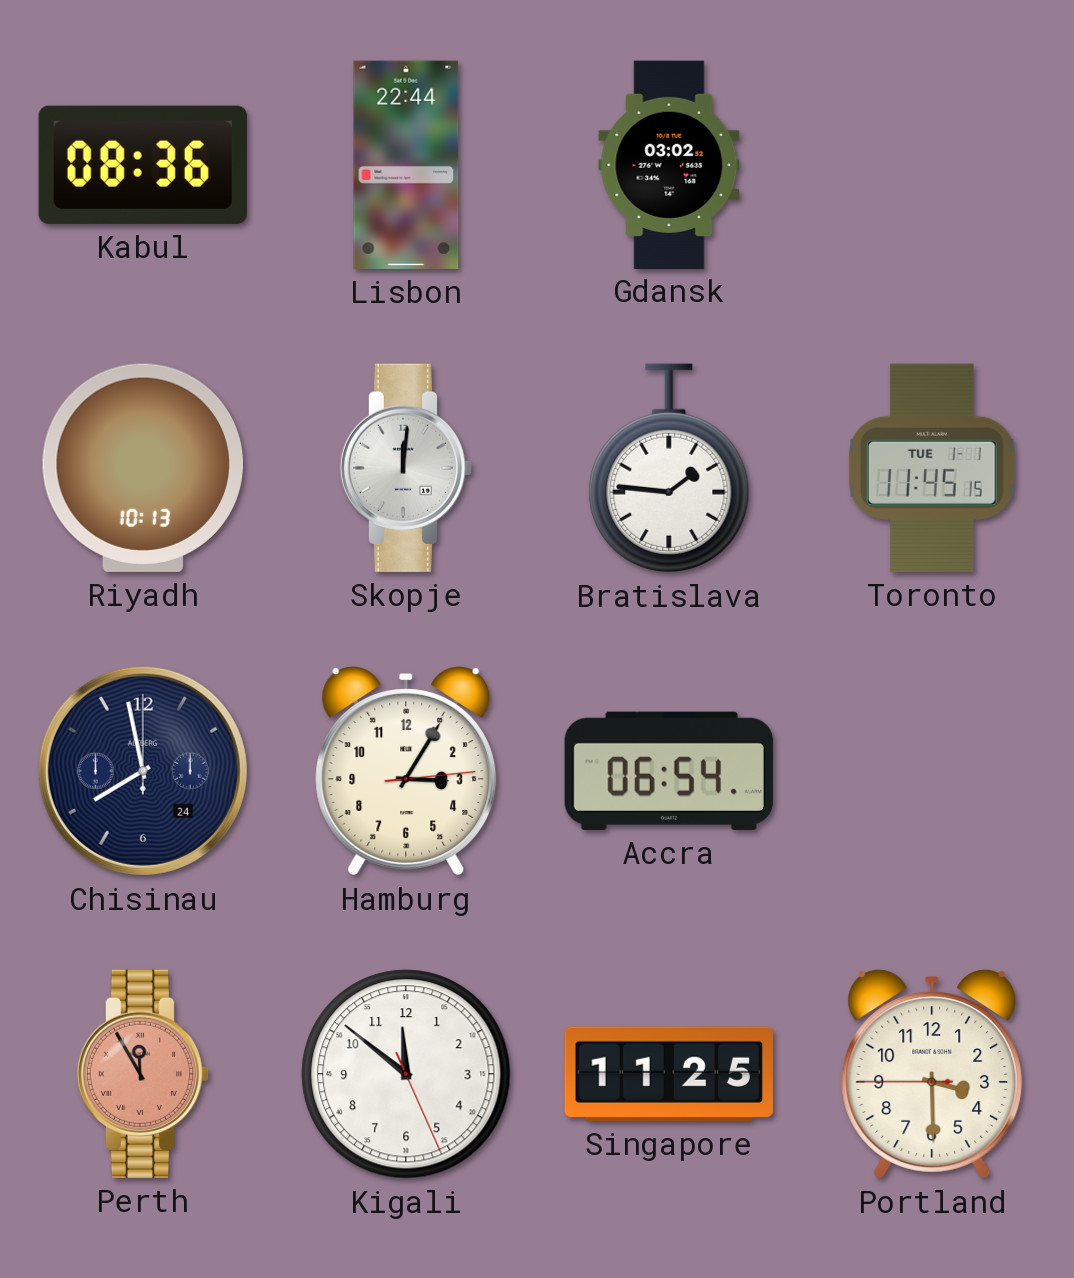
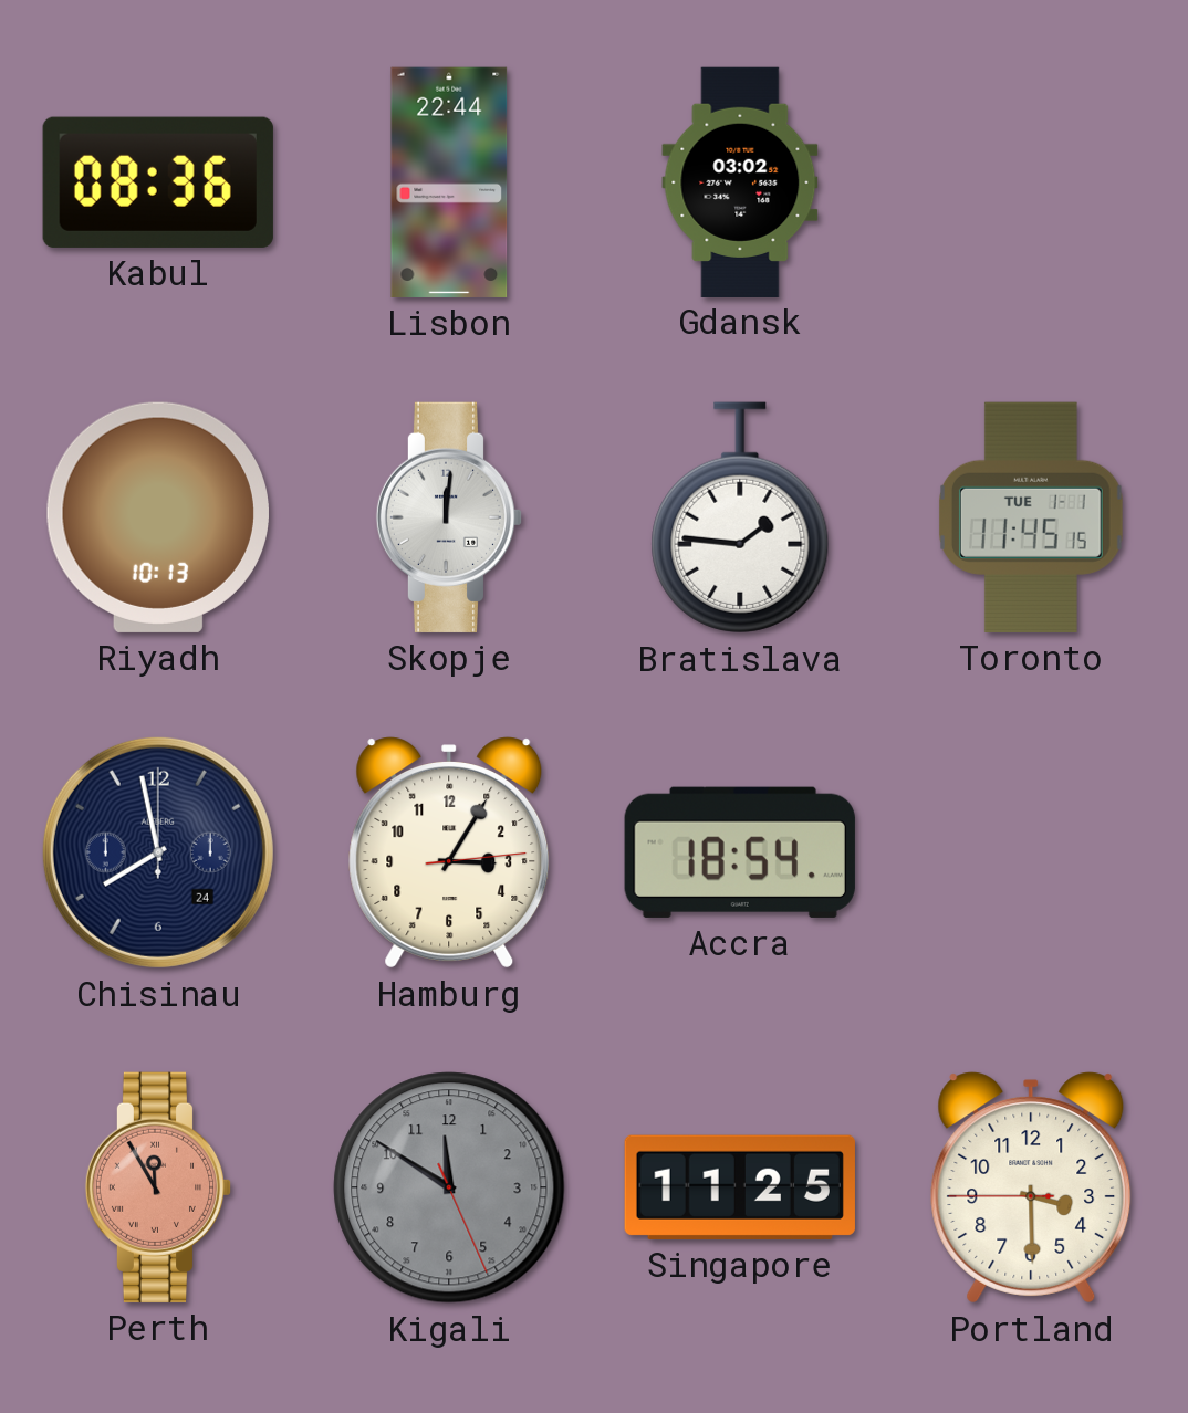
Accra: 06:54 -> 18:54
Kigali: 11:51 -> 11:50
Kigali dial: white -> grey
